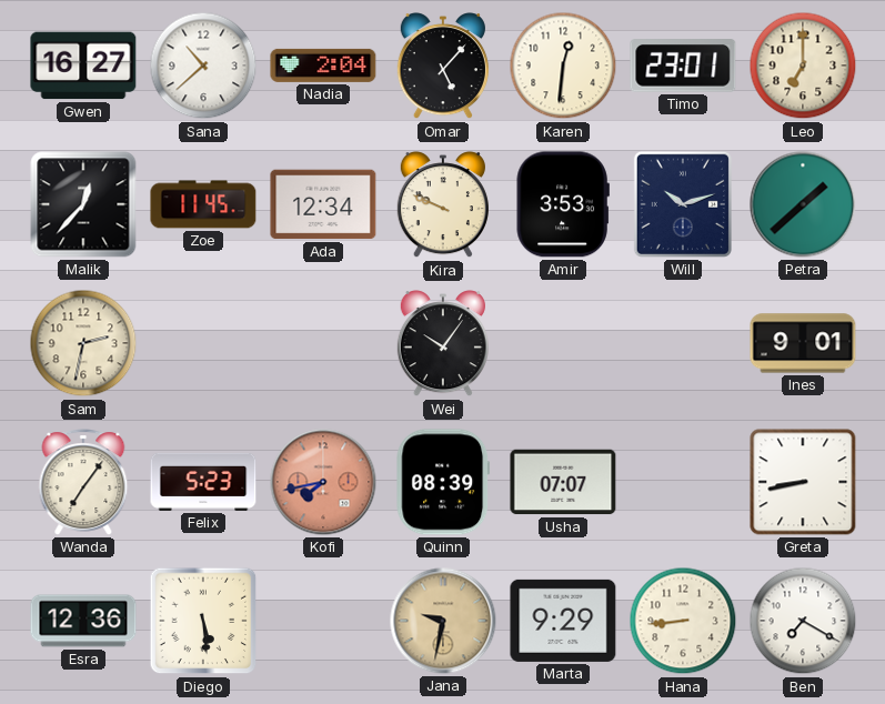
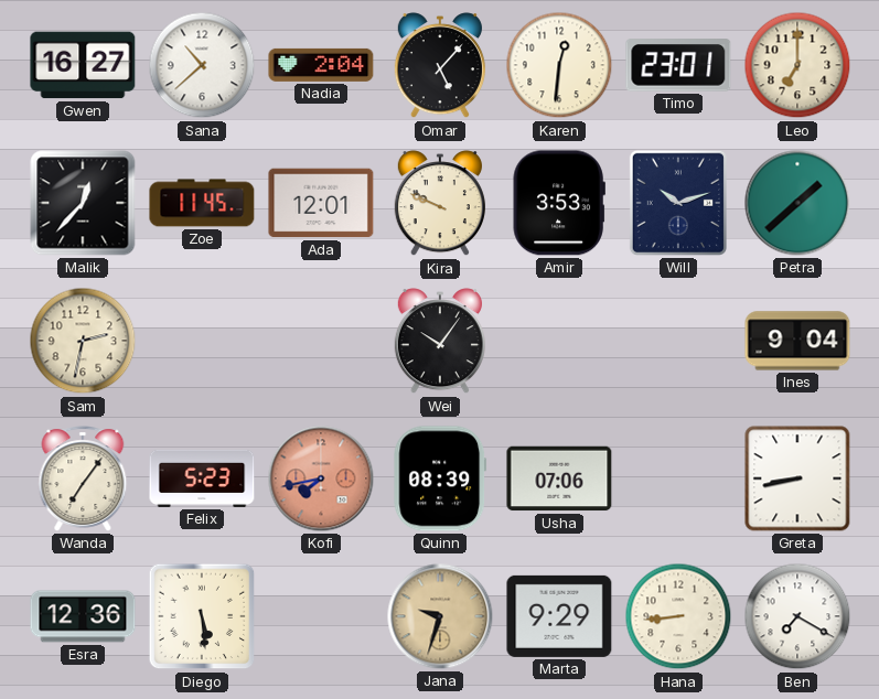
Ada: 12:34 -> 12:01
Ines: 9:01 -> 9:04
Usha: 07:07 -> 07:06
Jana: 9:32 -> 9:33
